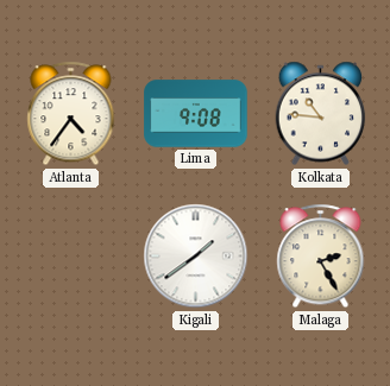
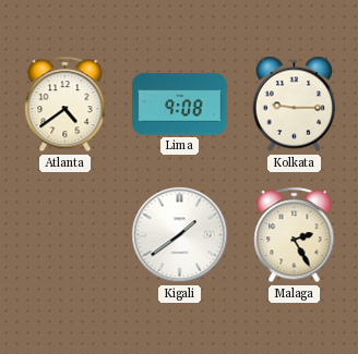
Atlanta: 4:36 -> 4:39
Kolkata: 10:46 -> 9:15
